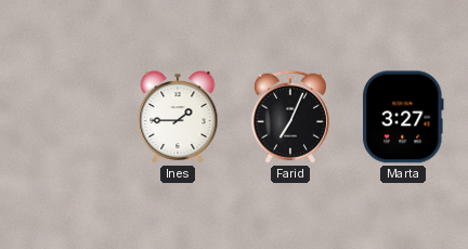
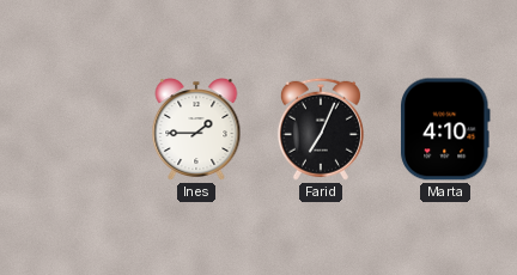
Marta: 3:27 -> 4:10
